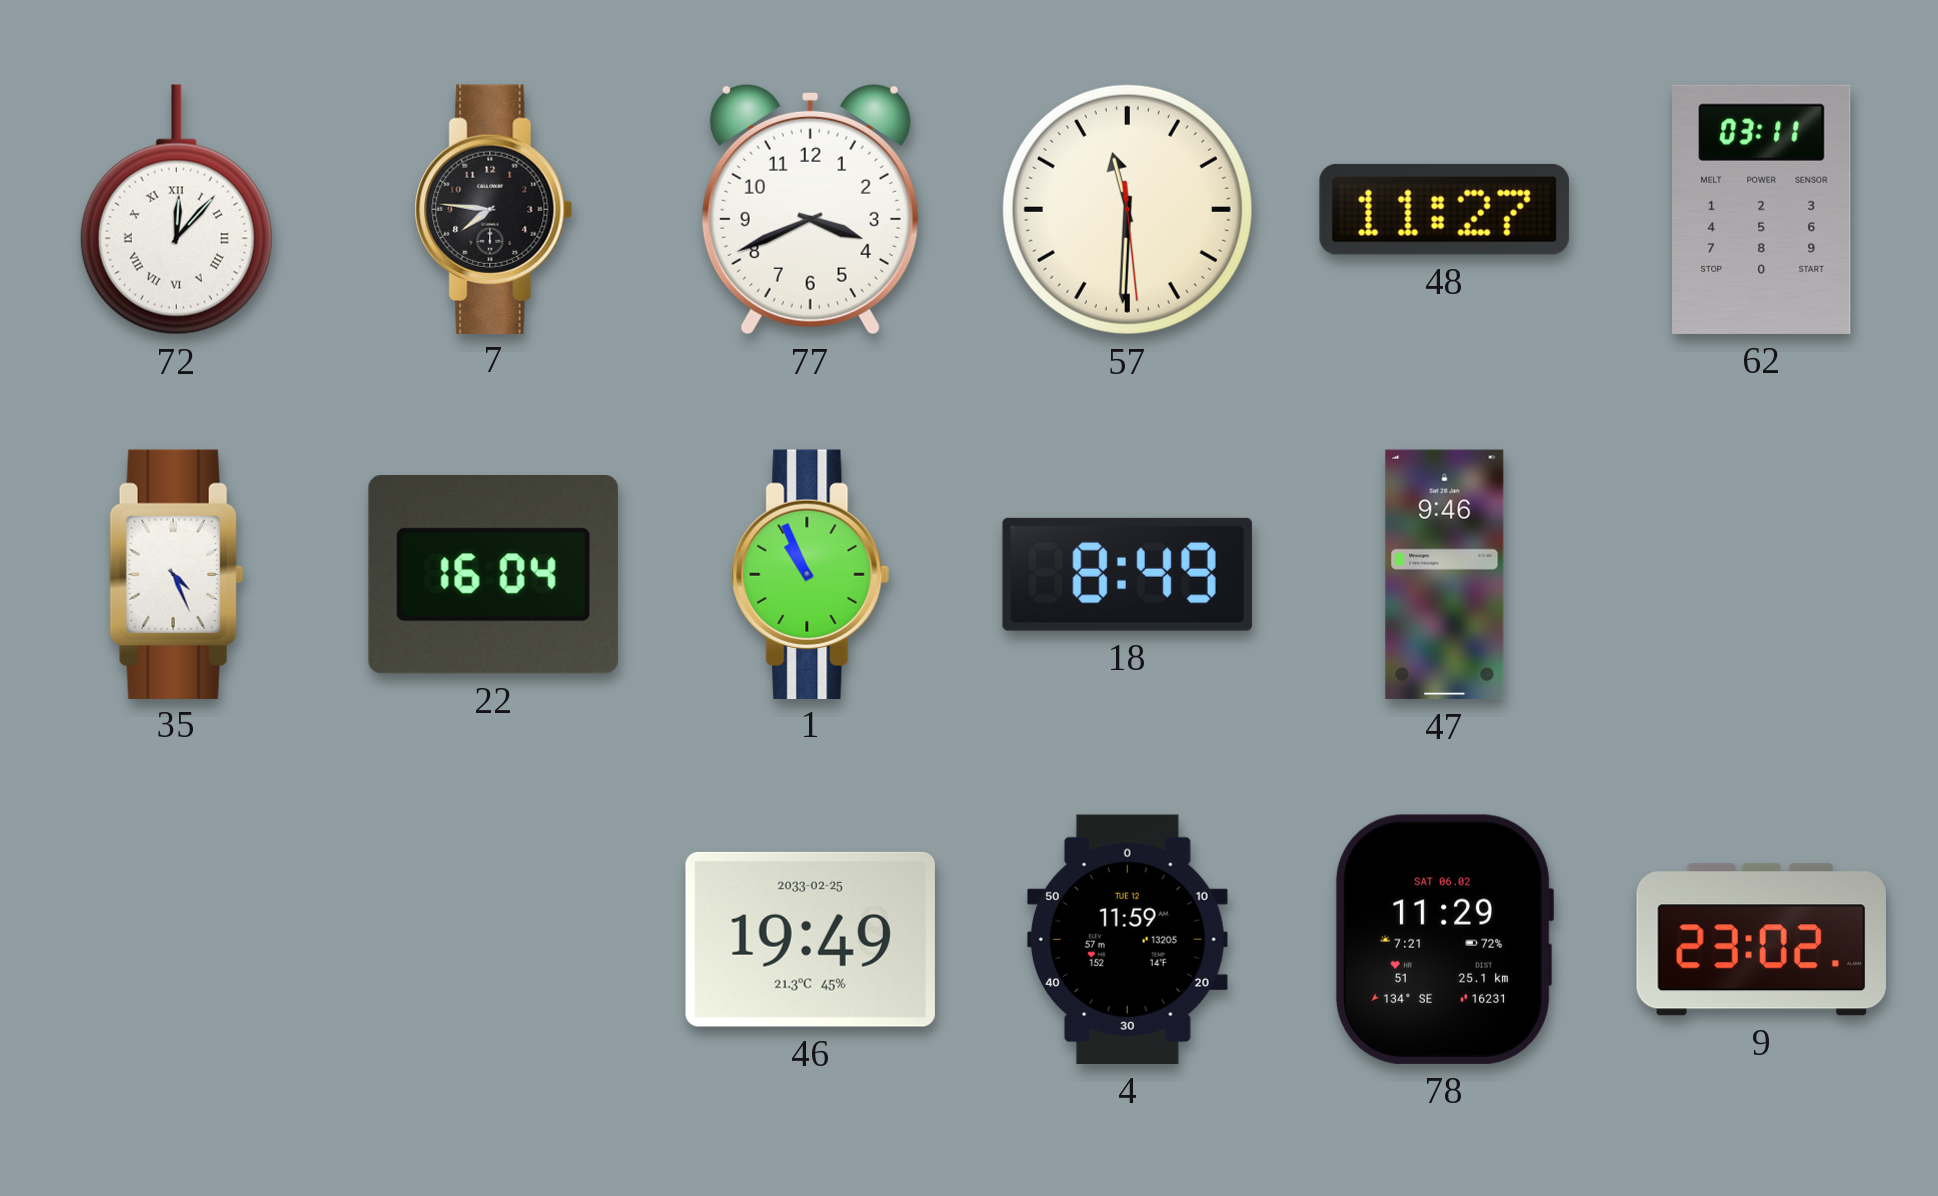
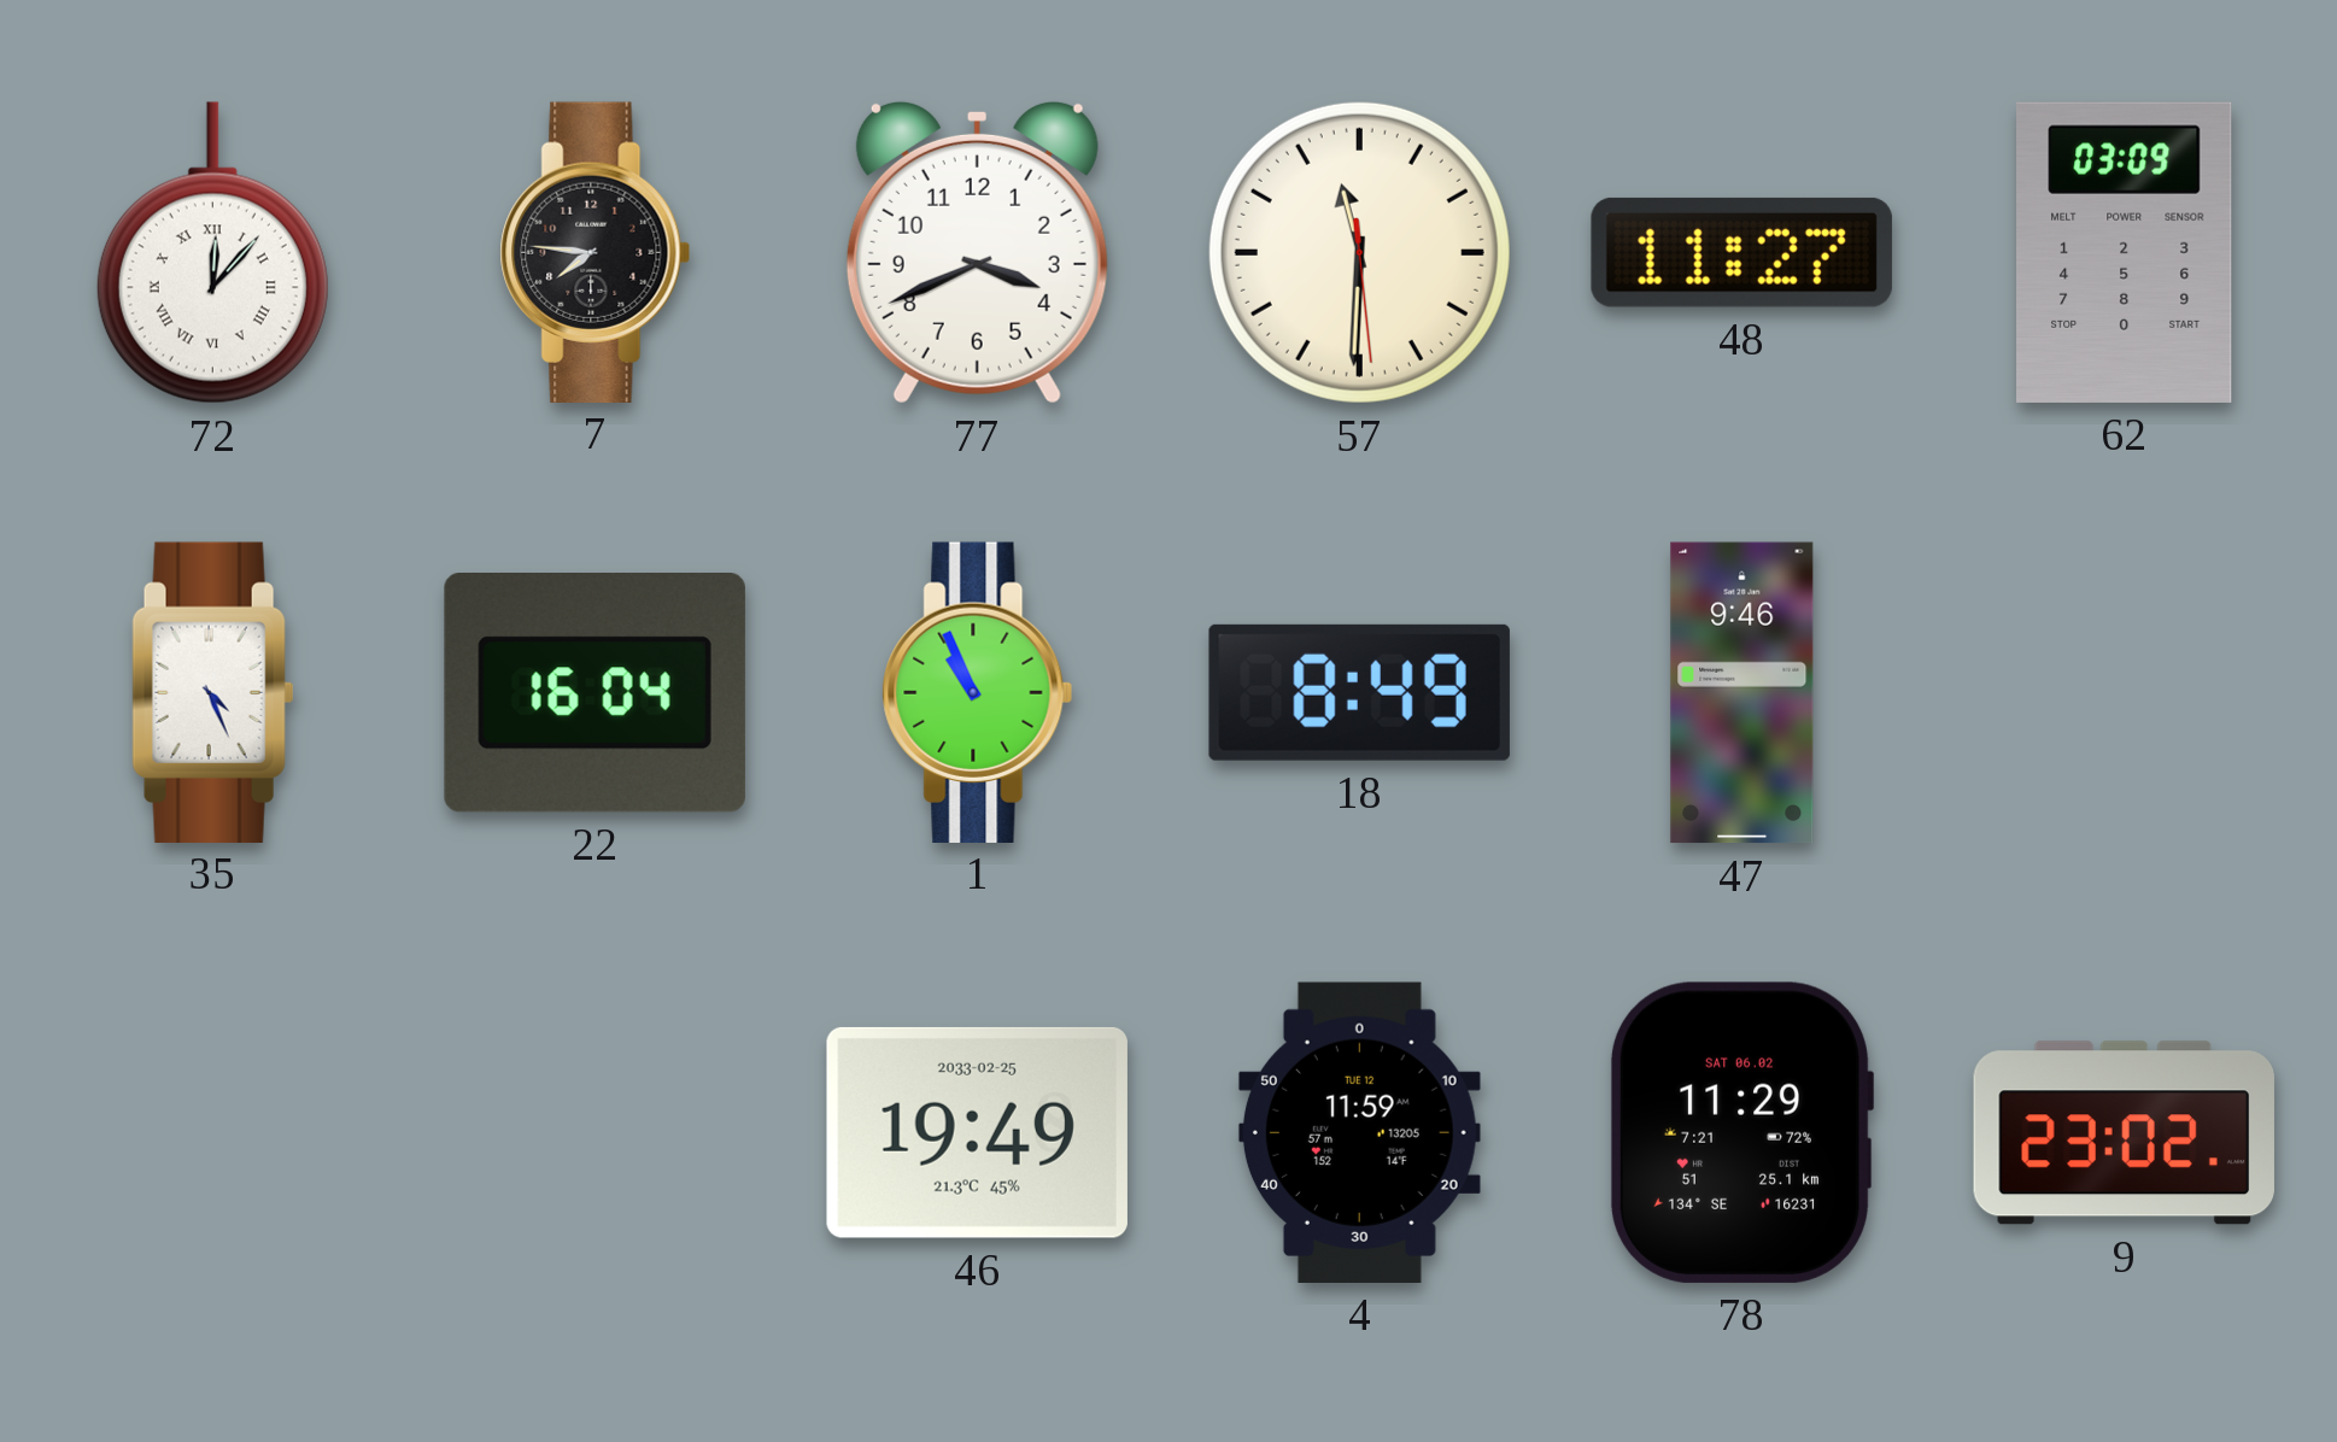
62: 03:11 -> 03:09
